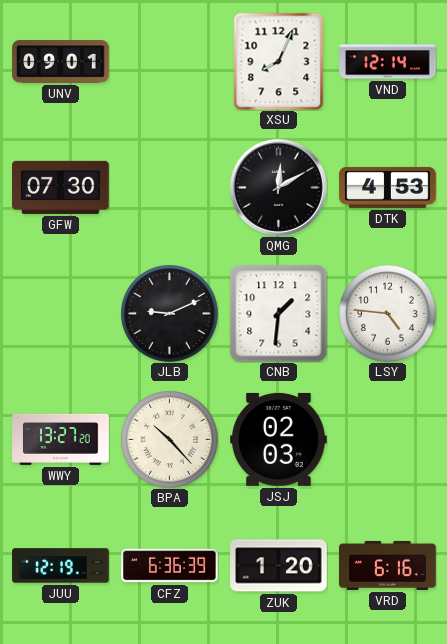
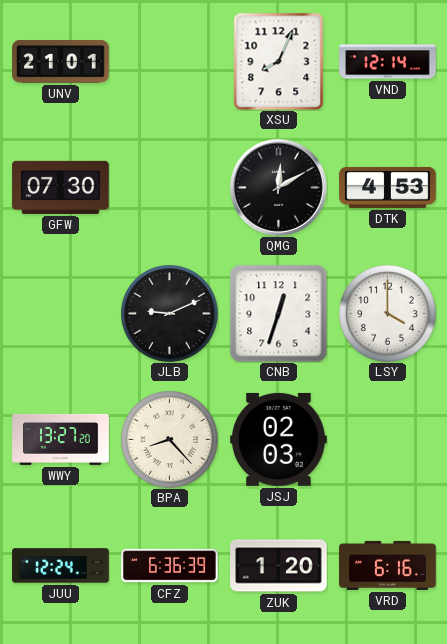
UNV: 09:01 -> 21:01
CNB: 1:31 -> 12:33
LSY: 4:46 -> 4:00
BPA: 10:23 -> 8:23
JUU: 12:19 -> 12:24
